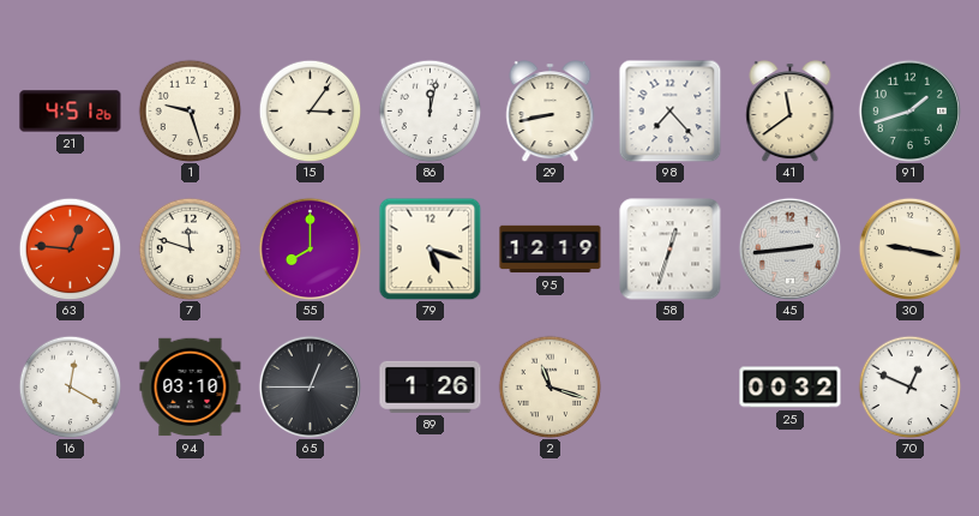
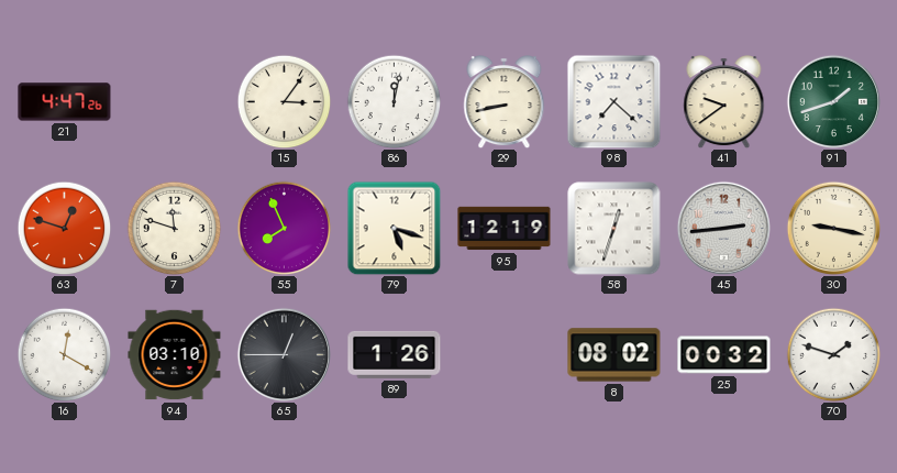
21: 4:51 -> 4:47
1: 9:27 -> none
98: 7:23 -> 7:22
41: 11:39 -> 9:39
63: 12:46 -> 12:48
55: 8:00 -> 7:56
2: 11:18 -> none
8: none -> 08:02
70: 12:49 -> 1:48
